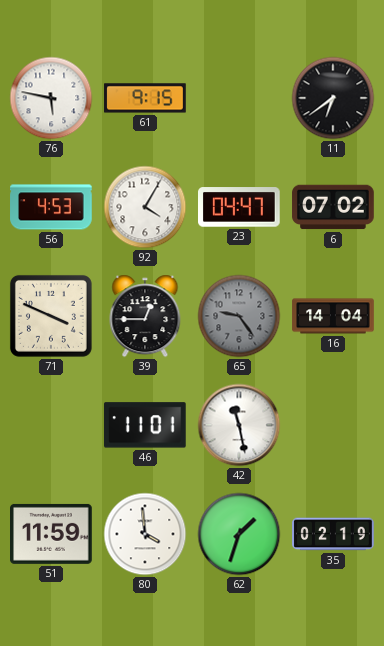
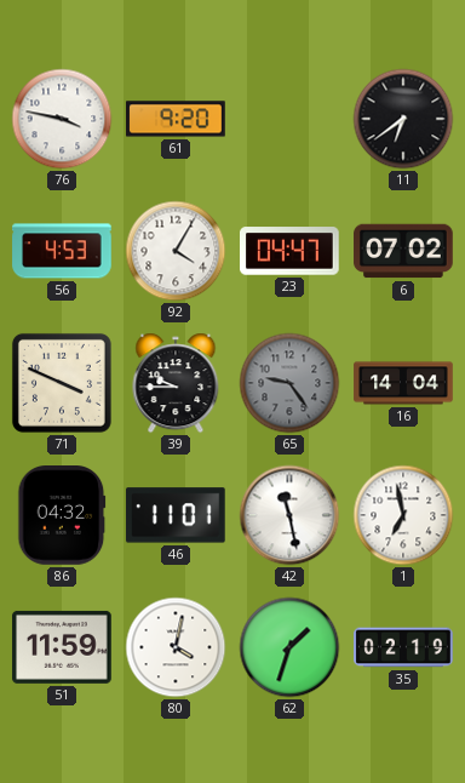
76: 5:47 -> 3:47
61: 9:15 -> 9:20
39: 12:45 -> 9:45
86: none -> 04:32
1: none -> 6:58
80: 3:59 -> 4:02
